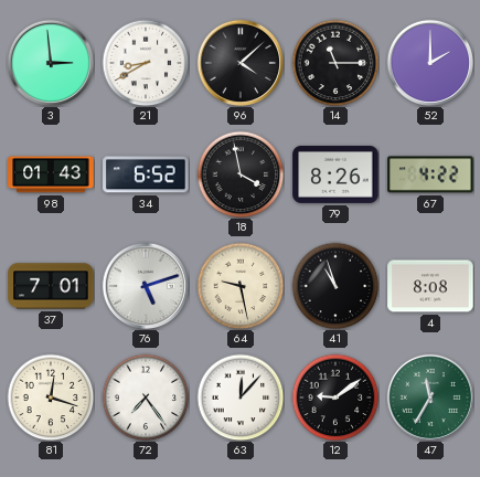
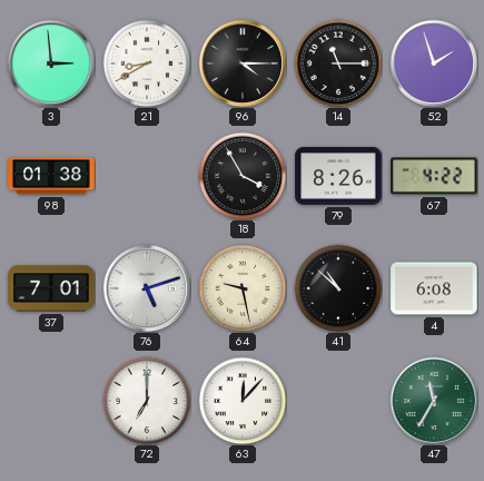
96: 4:08 -> 4:15
52: 2:00 -> 1:57
98: 01:43 -> 01:38
34: 6:52 -> none
18: 3:58 -> 3:55
41: 10:57 -> 10:52
4: 8:08 -> 6:08
81: 12:18 -> none
72: 7:24 -> 7:00
12: 9:09 -> none
